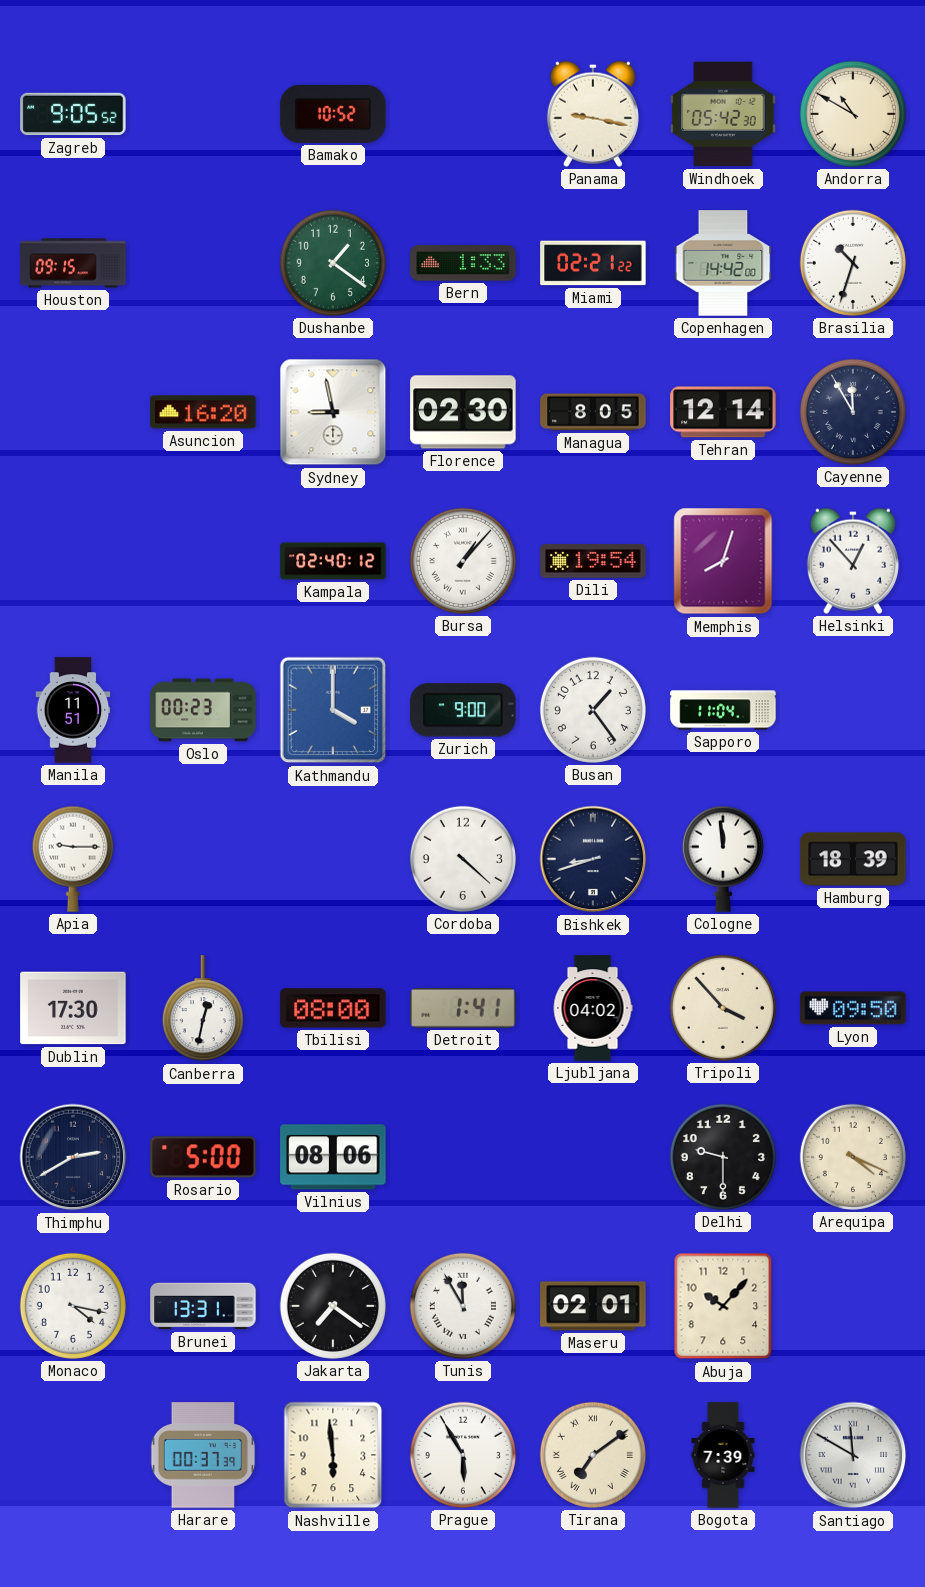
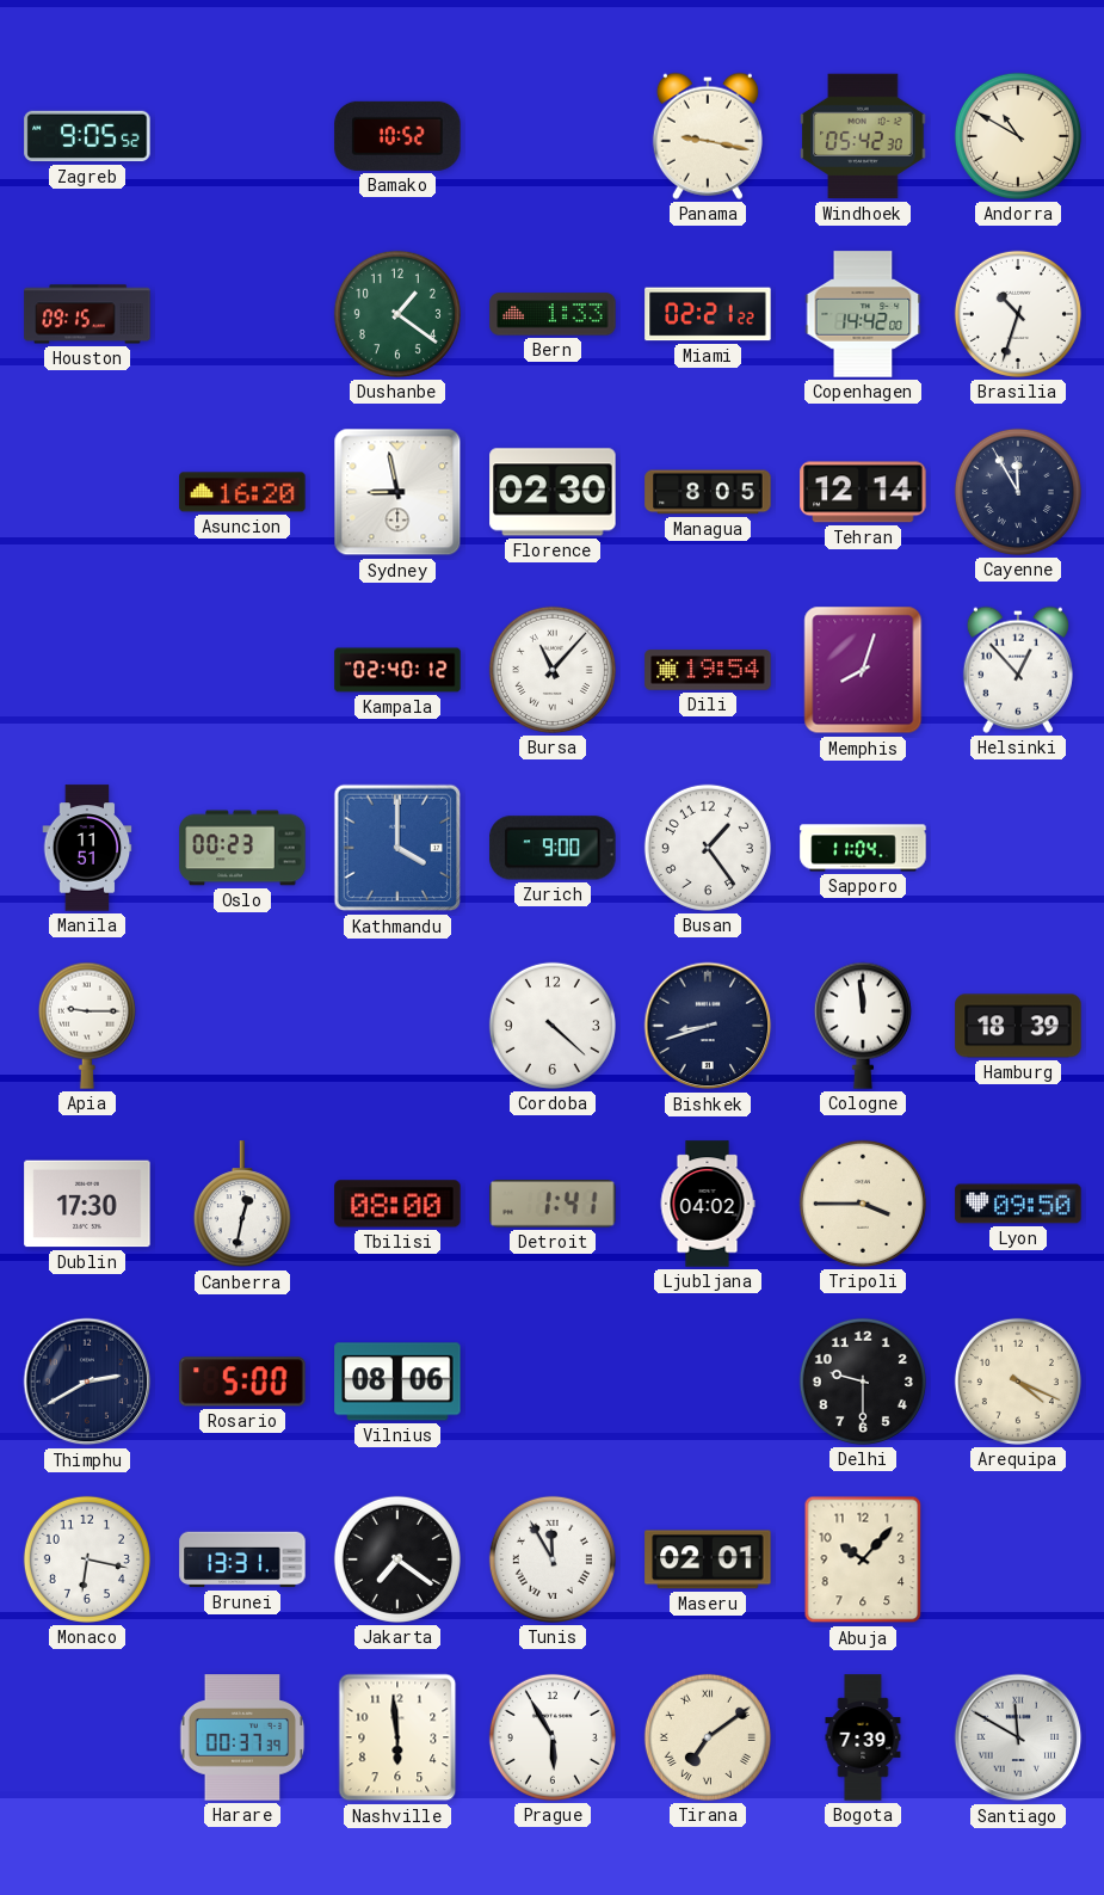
Bursa: 1:07 -> 11:07
Tripoli: 3:53 -> 3:45
Monaco: 4:17 -> 6:17
